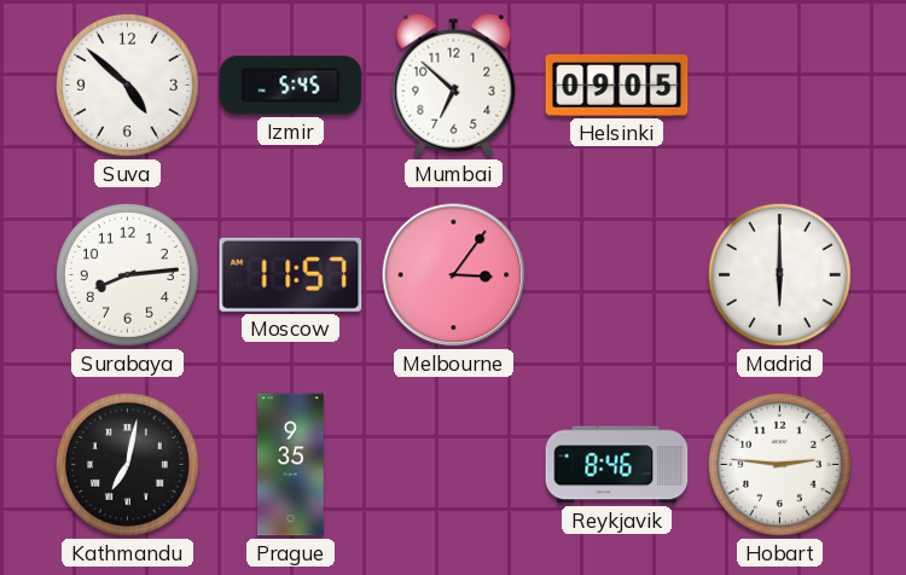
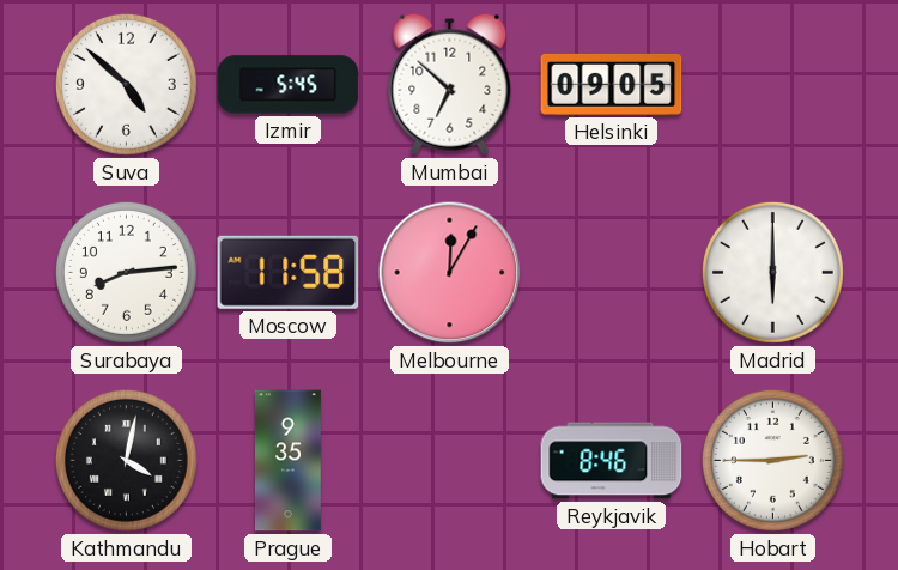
Moscow: 11:57 -> 11:58
Melbourne: 3:06 -> 12:05
Kathmandu: 7:02 -> 4:02
Hobart: 2:46 -> 2:45
